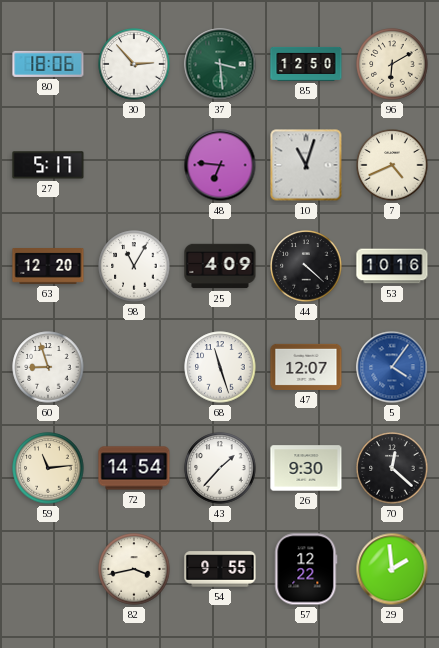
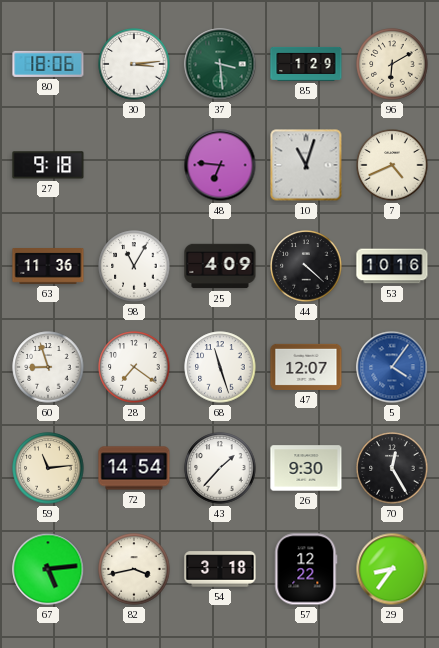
30: 2:53 -> 3:14
85: 12:50 -> 1:29
27: 5:17 -> 9:18
63: 12:20 -> 11:36
28: none -> 7:21
70: 12:22 -> 12:25
67: none -> 5:14
54: 9:55 -> 3:18
29: 1:59 -> 8:36
